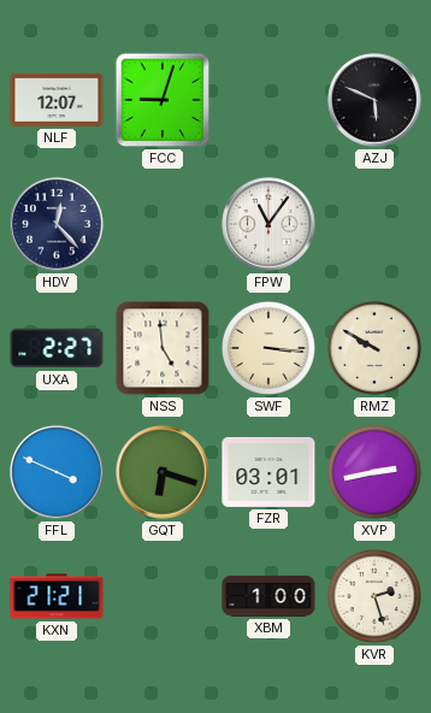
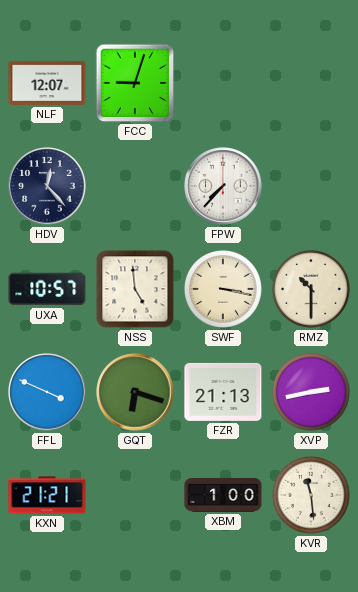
AZJ: 5:49 -> none
FPW: 11:06 -> 7:37
UXA: 2:27 -> 10:57
SWF: 3:16 -> 3:17
RMZ: 9:50 -> 10:30
FZR: 03:01 -> 21:13
KVR: 2:27 -> 11:29
